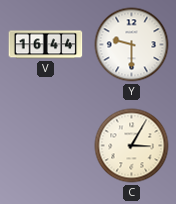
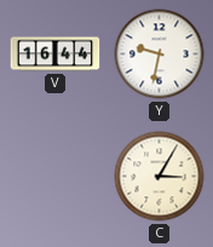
Y: 9:30 -> 9:32
